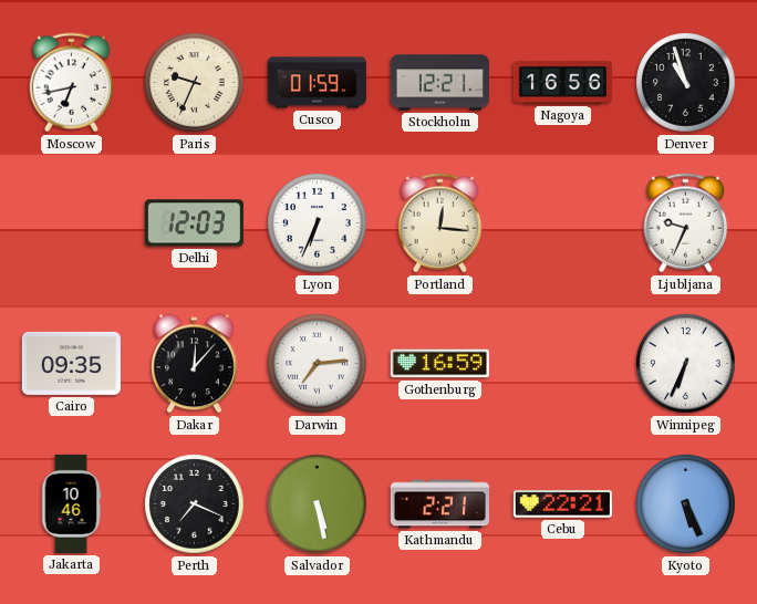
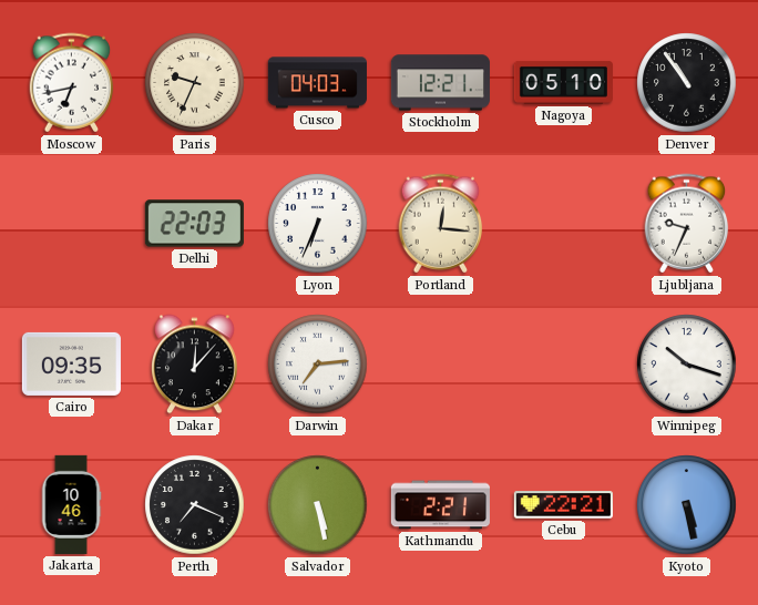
Cusco: 01:59 -> 04:03
Nagoya: 16:56 -> 05:10
Denver: 10:57 -> 10:54
Delhi: 12:03 -> 22:03
Gothenburg: 16:59 -> none
Winnipeg: 6:34 -> 10:18
Kyoto: 5:26 -> 5:28
